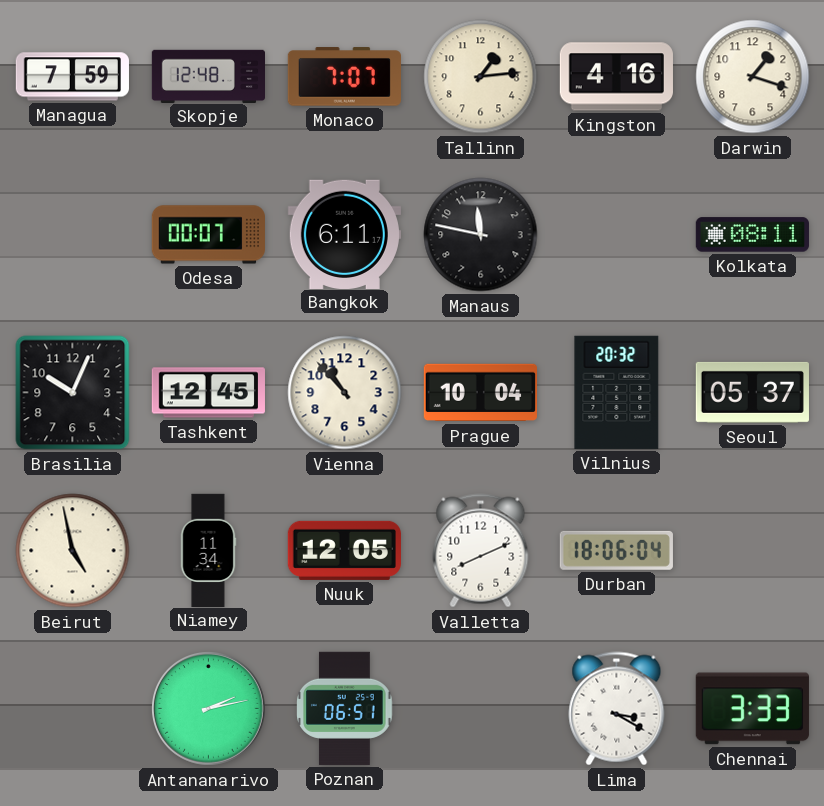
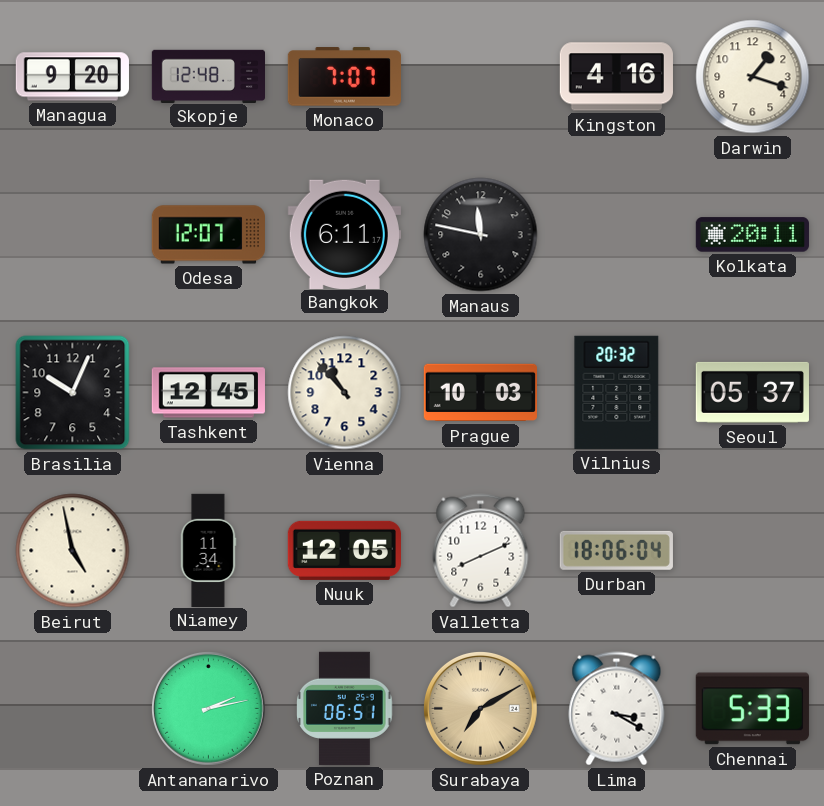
Managua: 7:59 -> 9:20
Tallinn: 1:14 -> none
Odesa: 00:07 -> 12:07
Kolkata: 08:11 -> 20:11
Prague: 10:04 -> 10:03
Surabaya: none -> 7:10
Chennai: 3:33 -> 5:33
